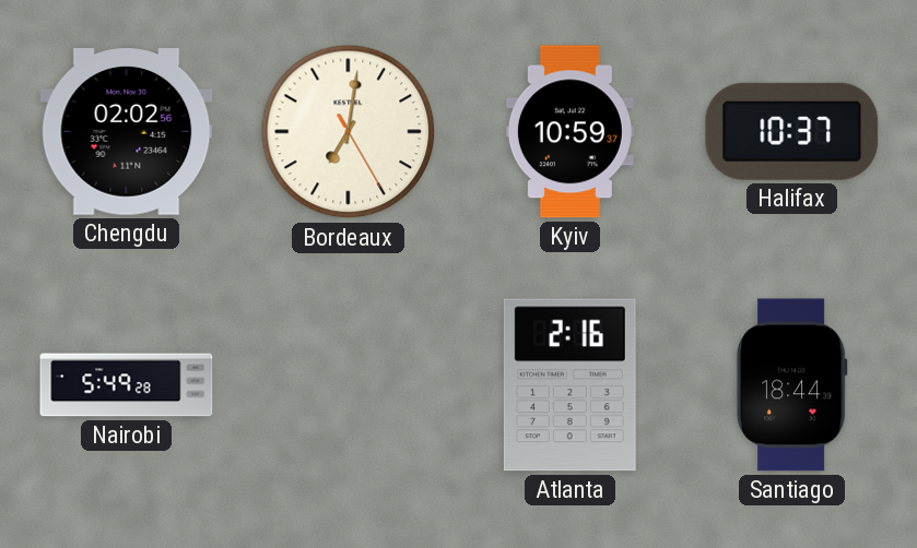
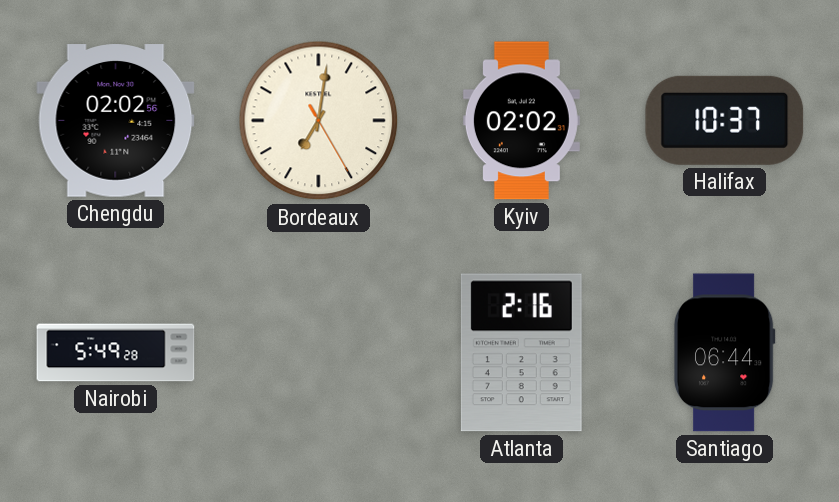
Kyiv: 10:59 -> 02:02
Santiago: 18:44 -> 06:44
